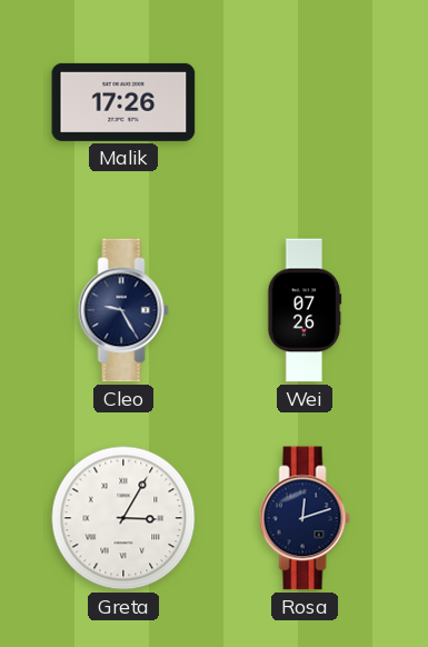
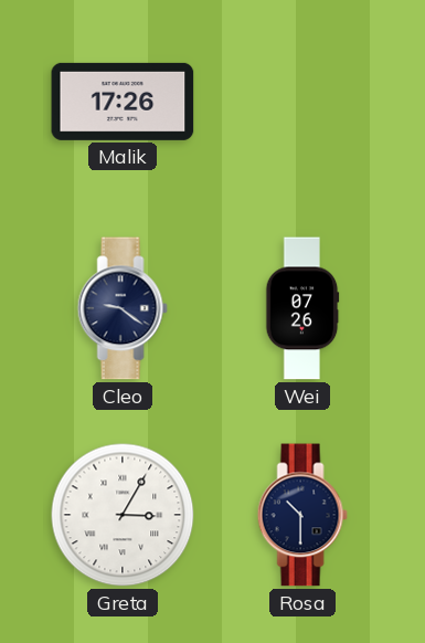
Cleo: 9:25 -> 9:21
Rosa: 12:12 -> 10:30
